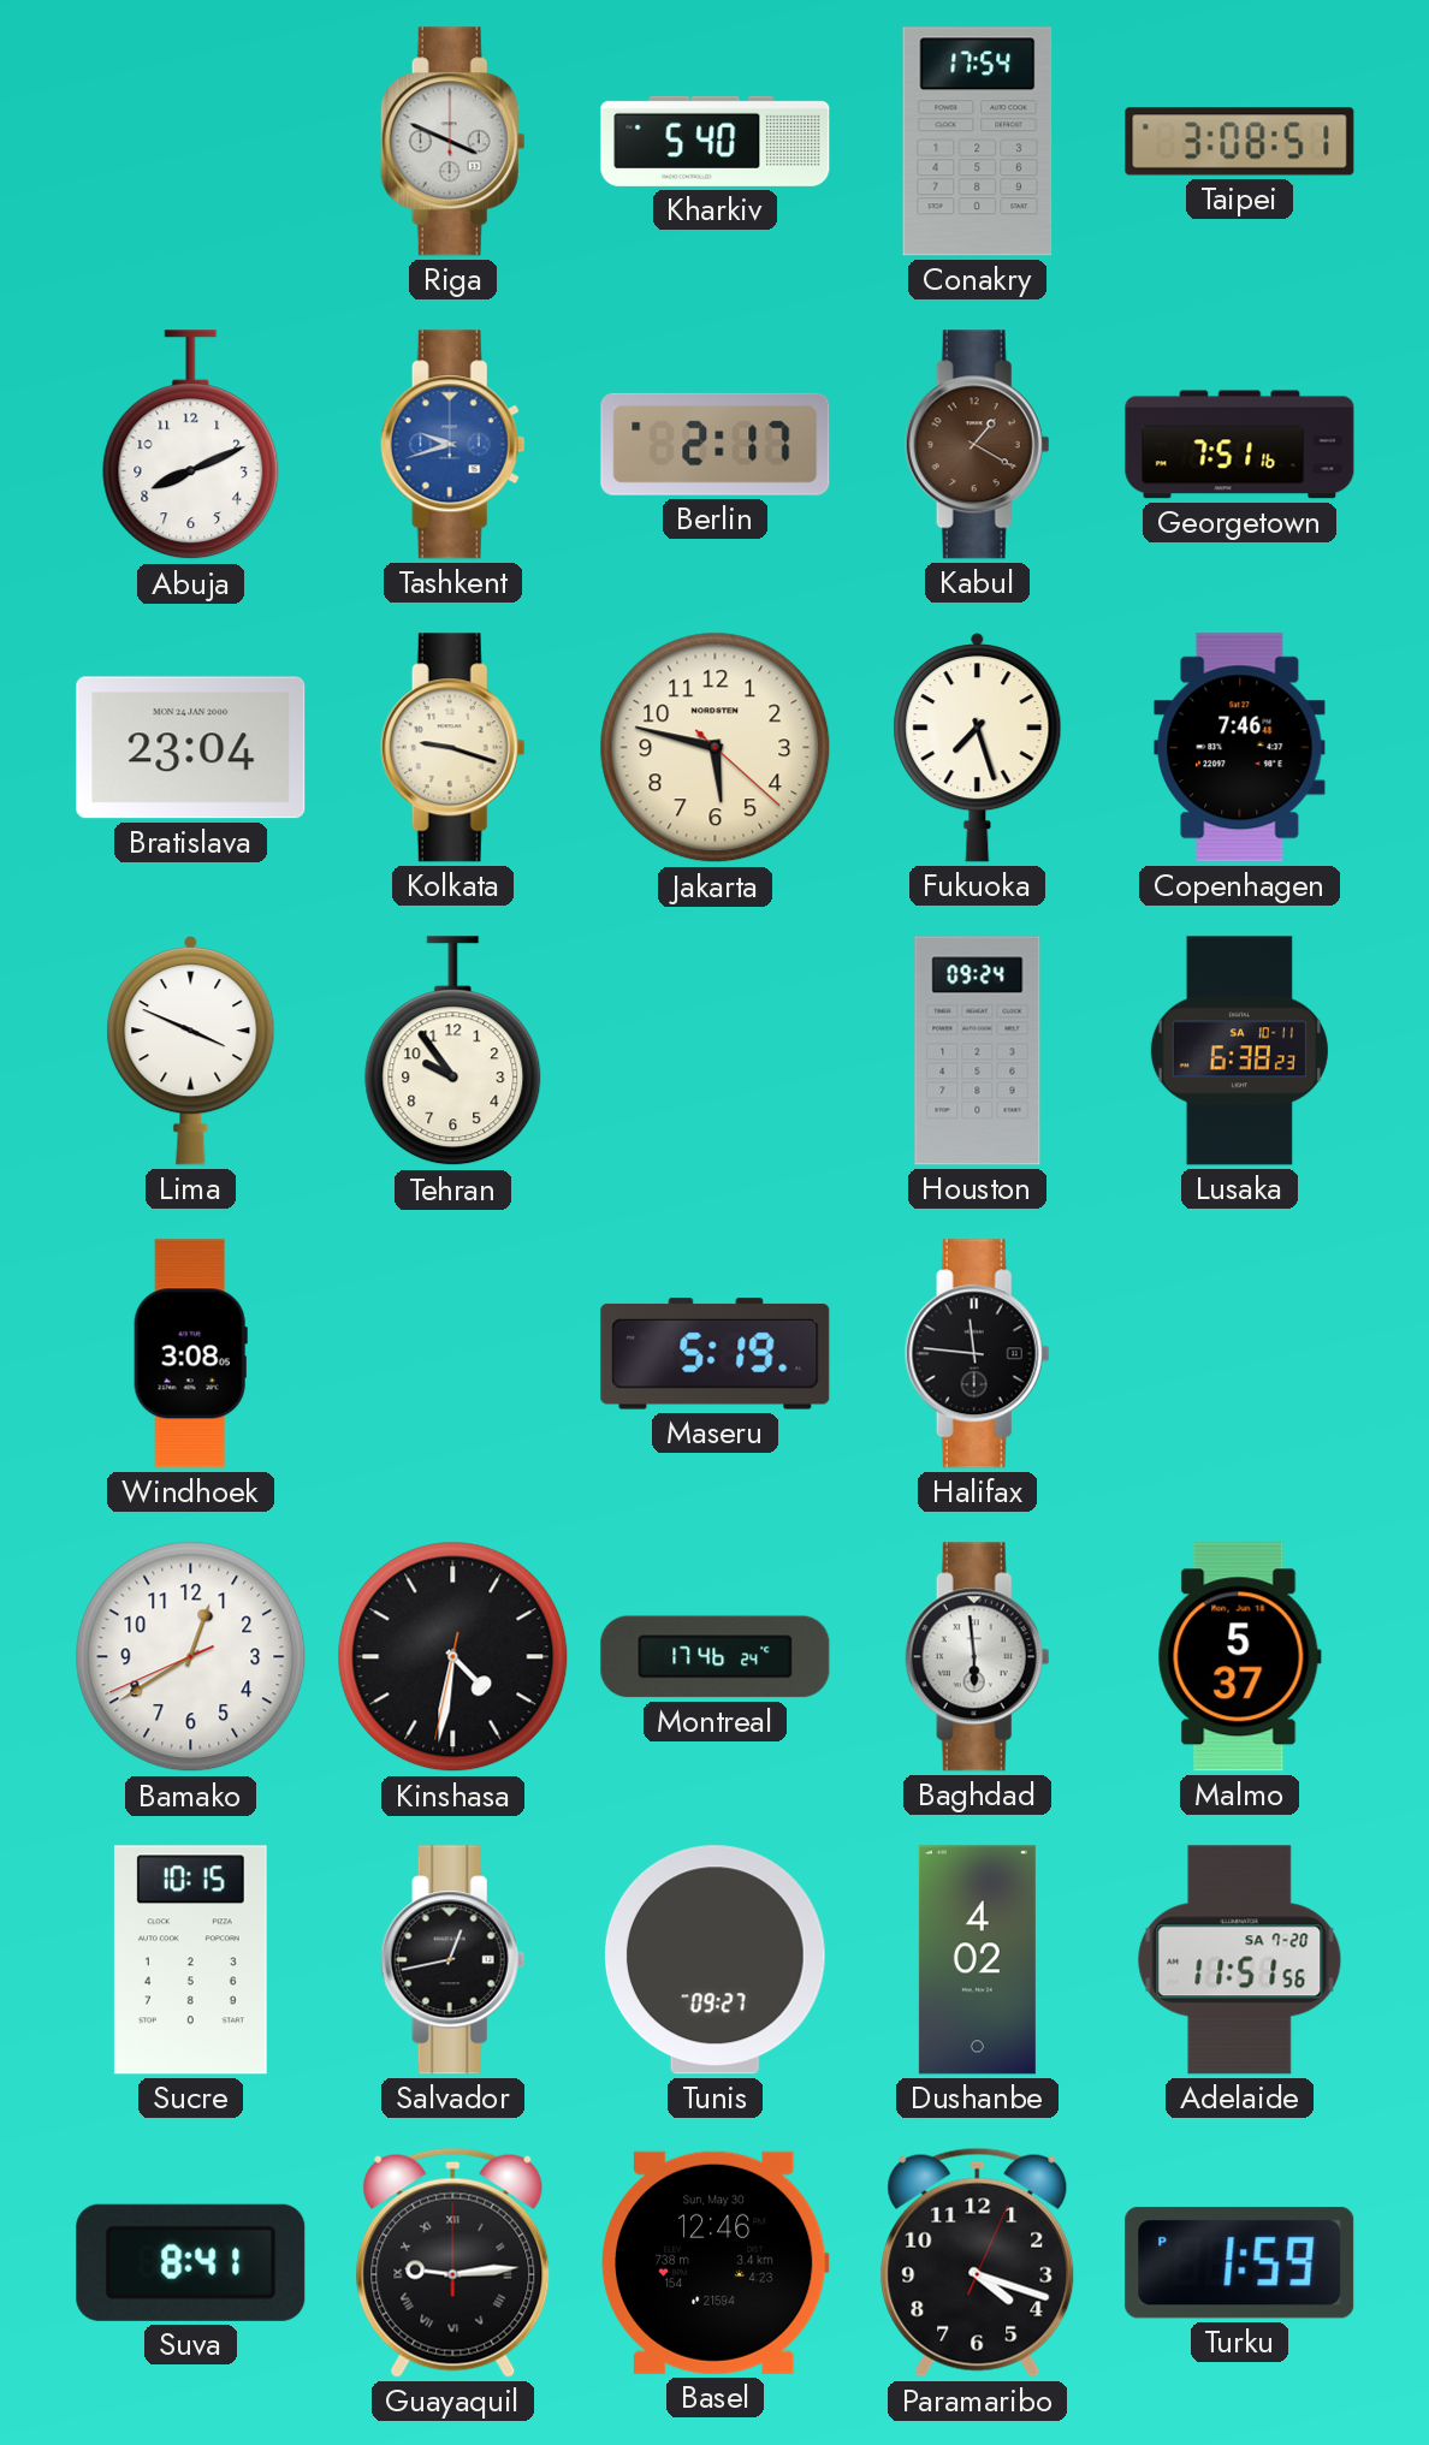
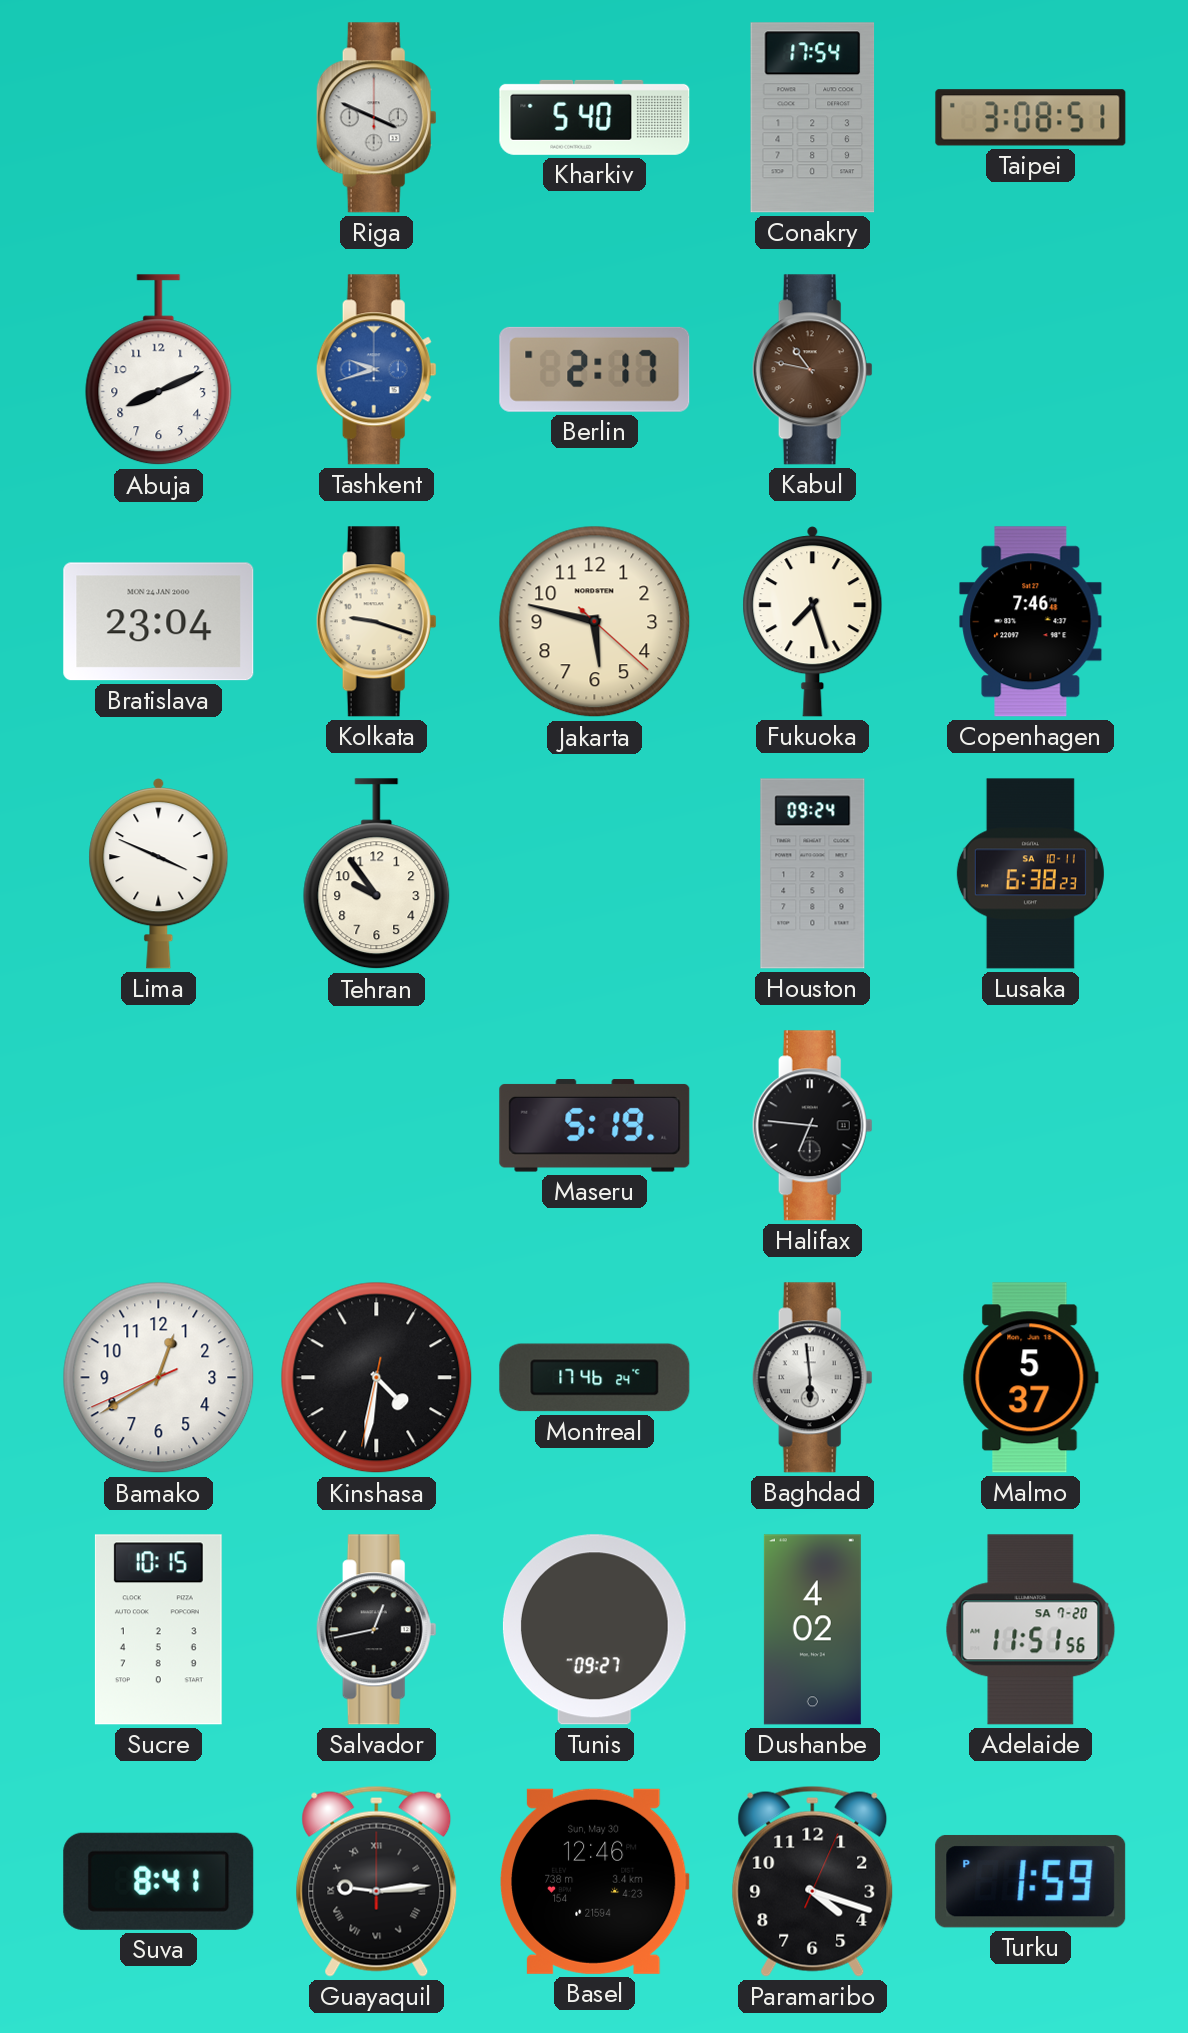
Kabul: 1:20 -> 10:47
Georgetown: 7:51 -> none
Windhoek: 3:08 -> none
Halifax: 11:46 -> 6:46
